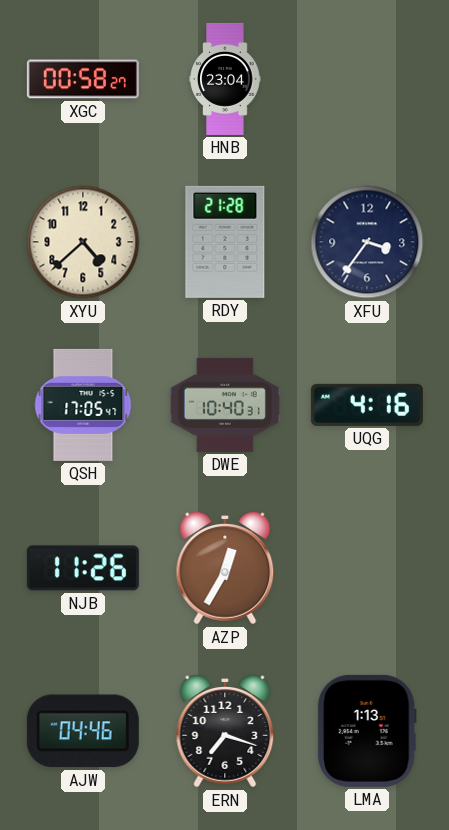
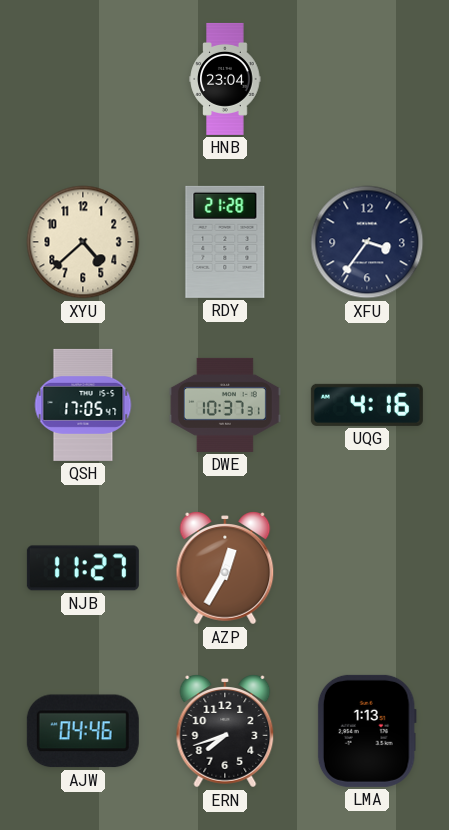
XGC: 00:58 -> none
DWE: 10:40 -> 10:37
NJB: 11:26 -> 11:27
ERN: 7:18 -> 7:42
